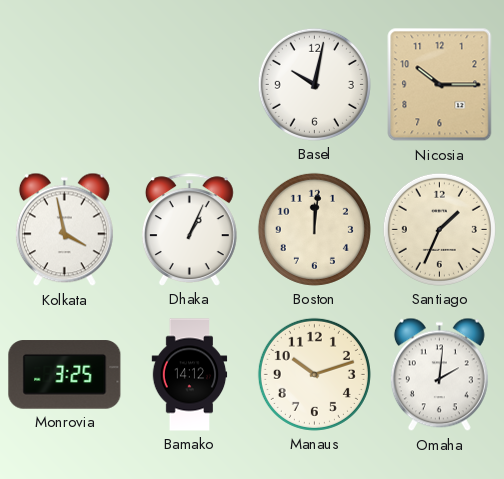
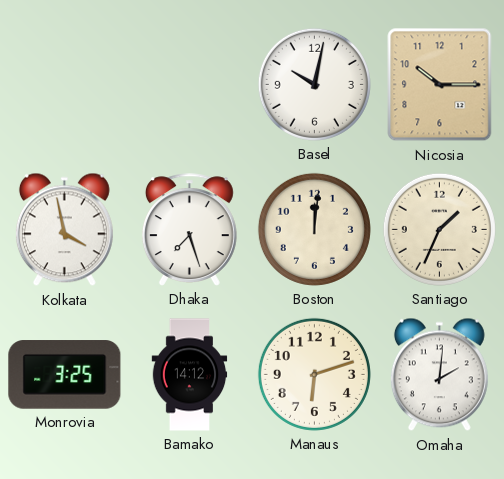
Dhaka: 1:04 -> 7:27
Manaus: 10:12 -> 6:12
